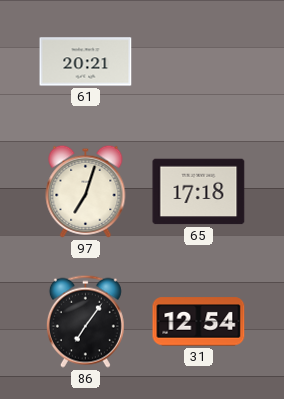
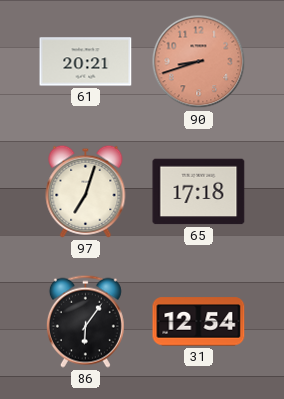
90: none -> 8:42
86: 7:06 -> 6:06
